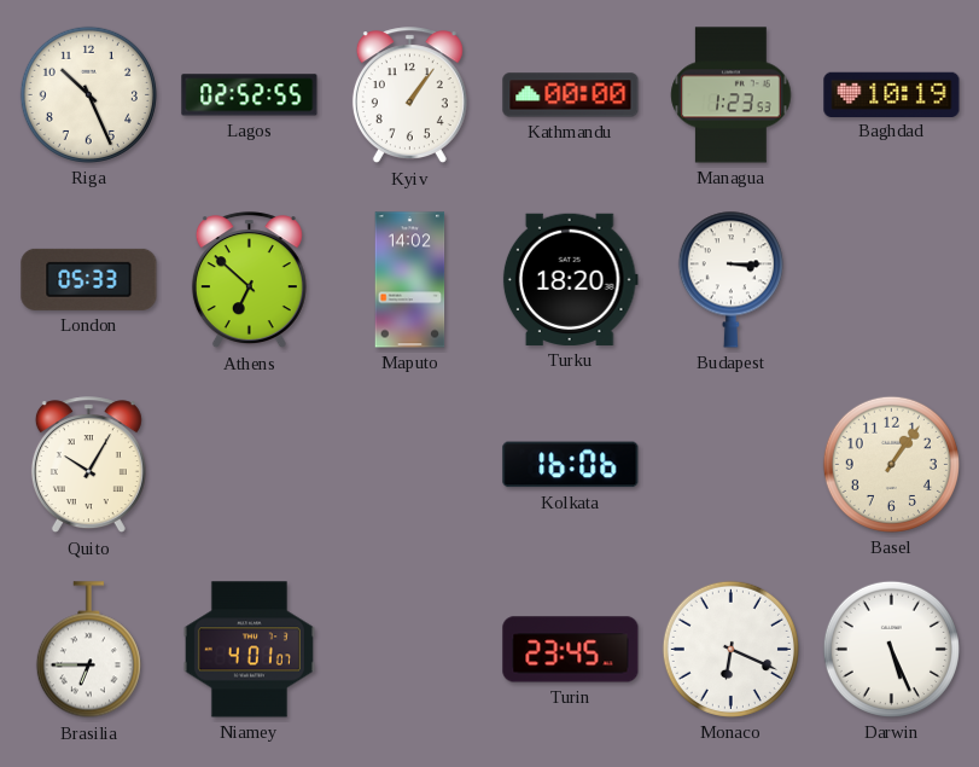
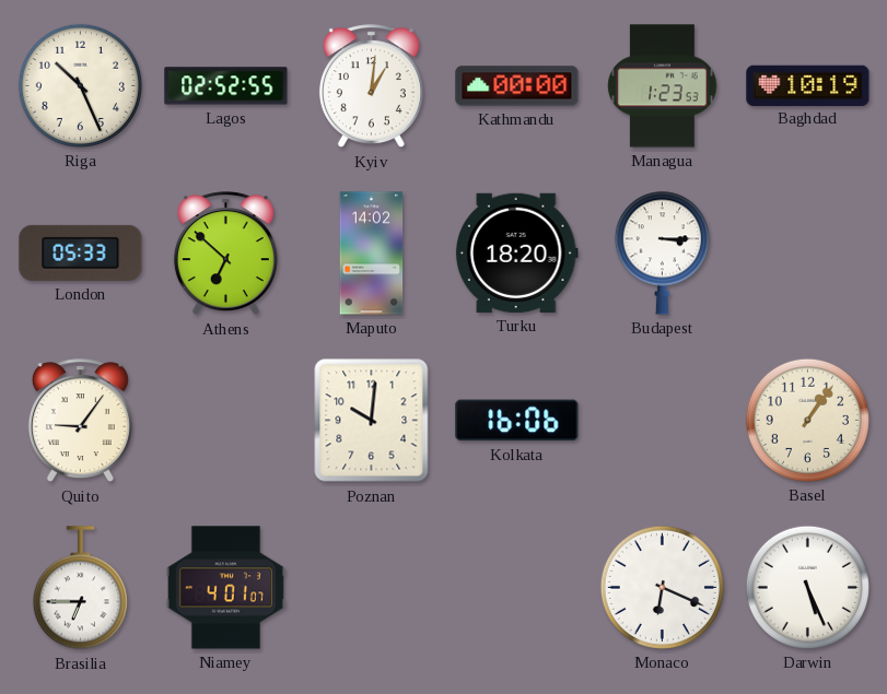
Kyiv: 1:06 -> 1:01
Quito: 10:05 -> 9:06
Poznan: none -> 10:01
Turin: 23:45 -> none
